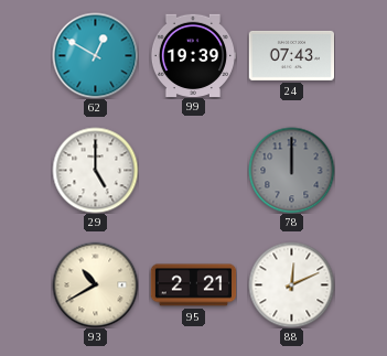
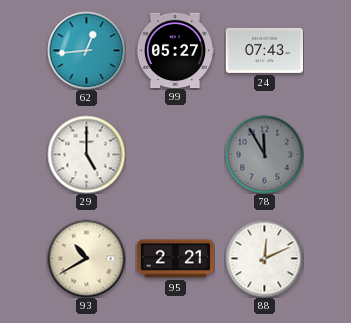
62: 12:50 -> 12:44
99: 19:39 -> 05:27
78: 12:00 -> 11:55
